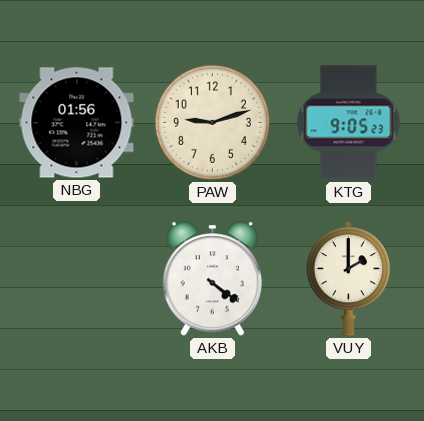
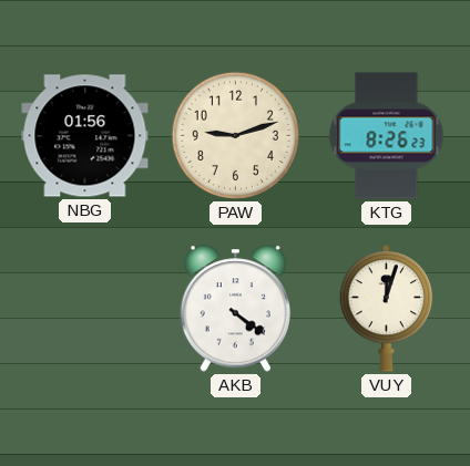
KTG: 9:05 -> 8:26
VUY: 2:00 -> 12:03
